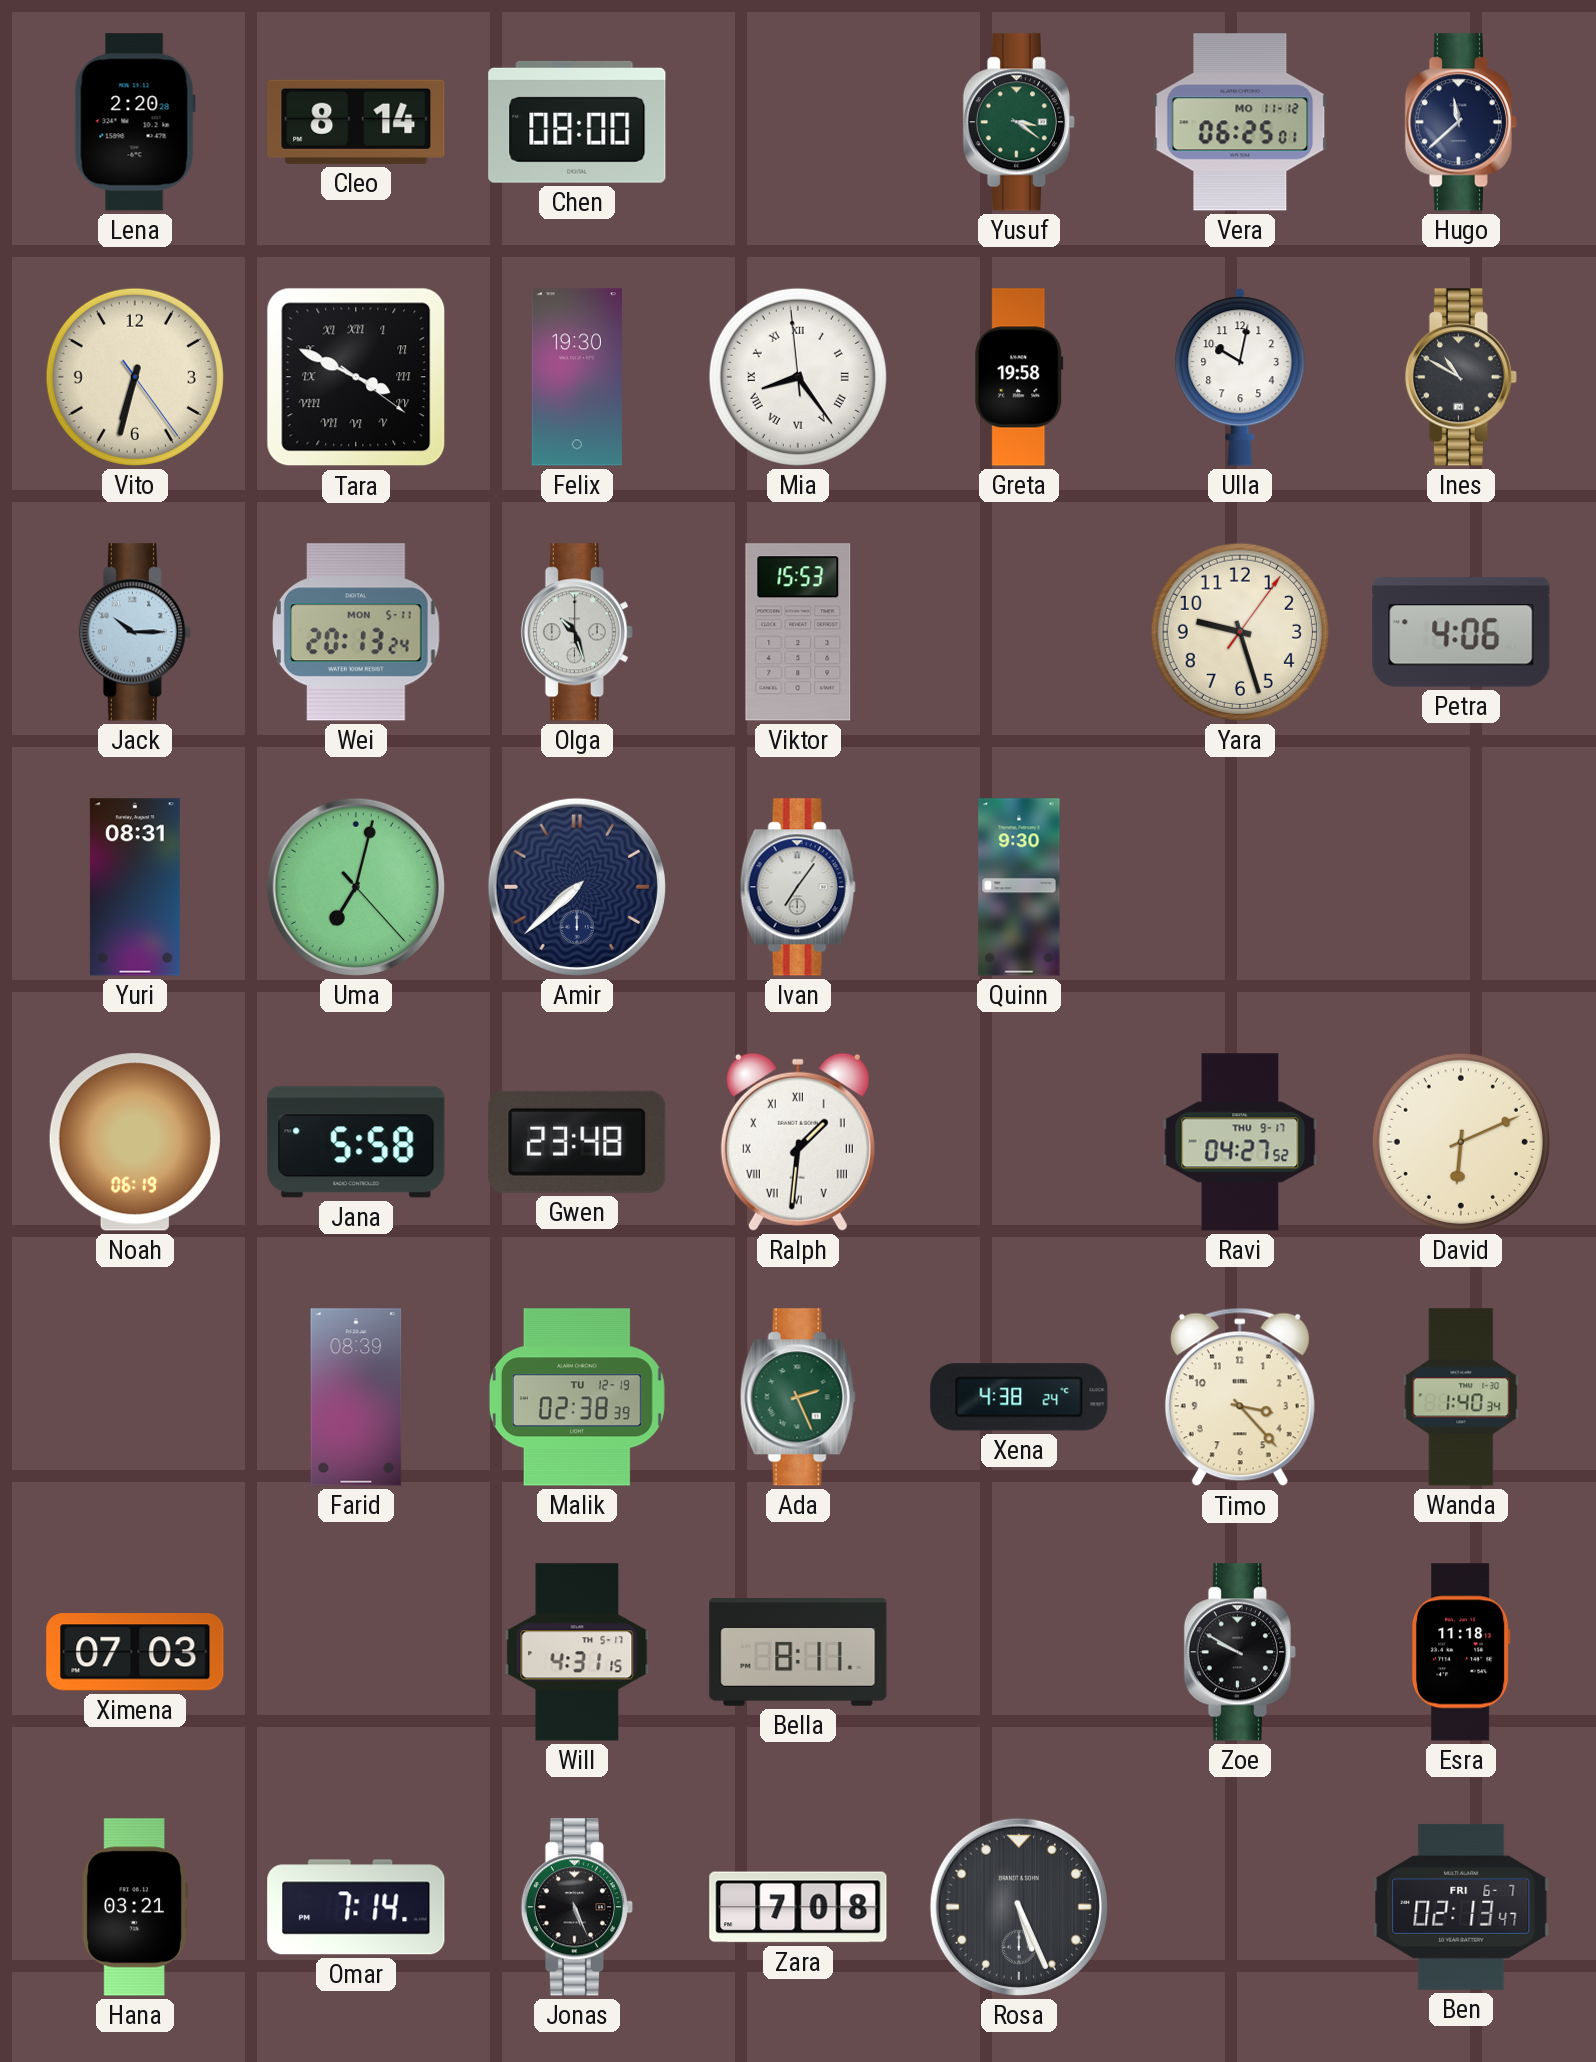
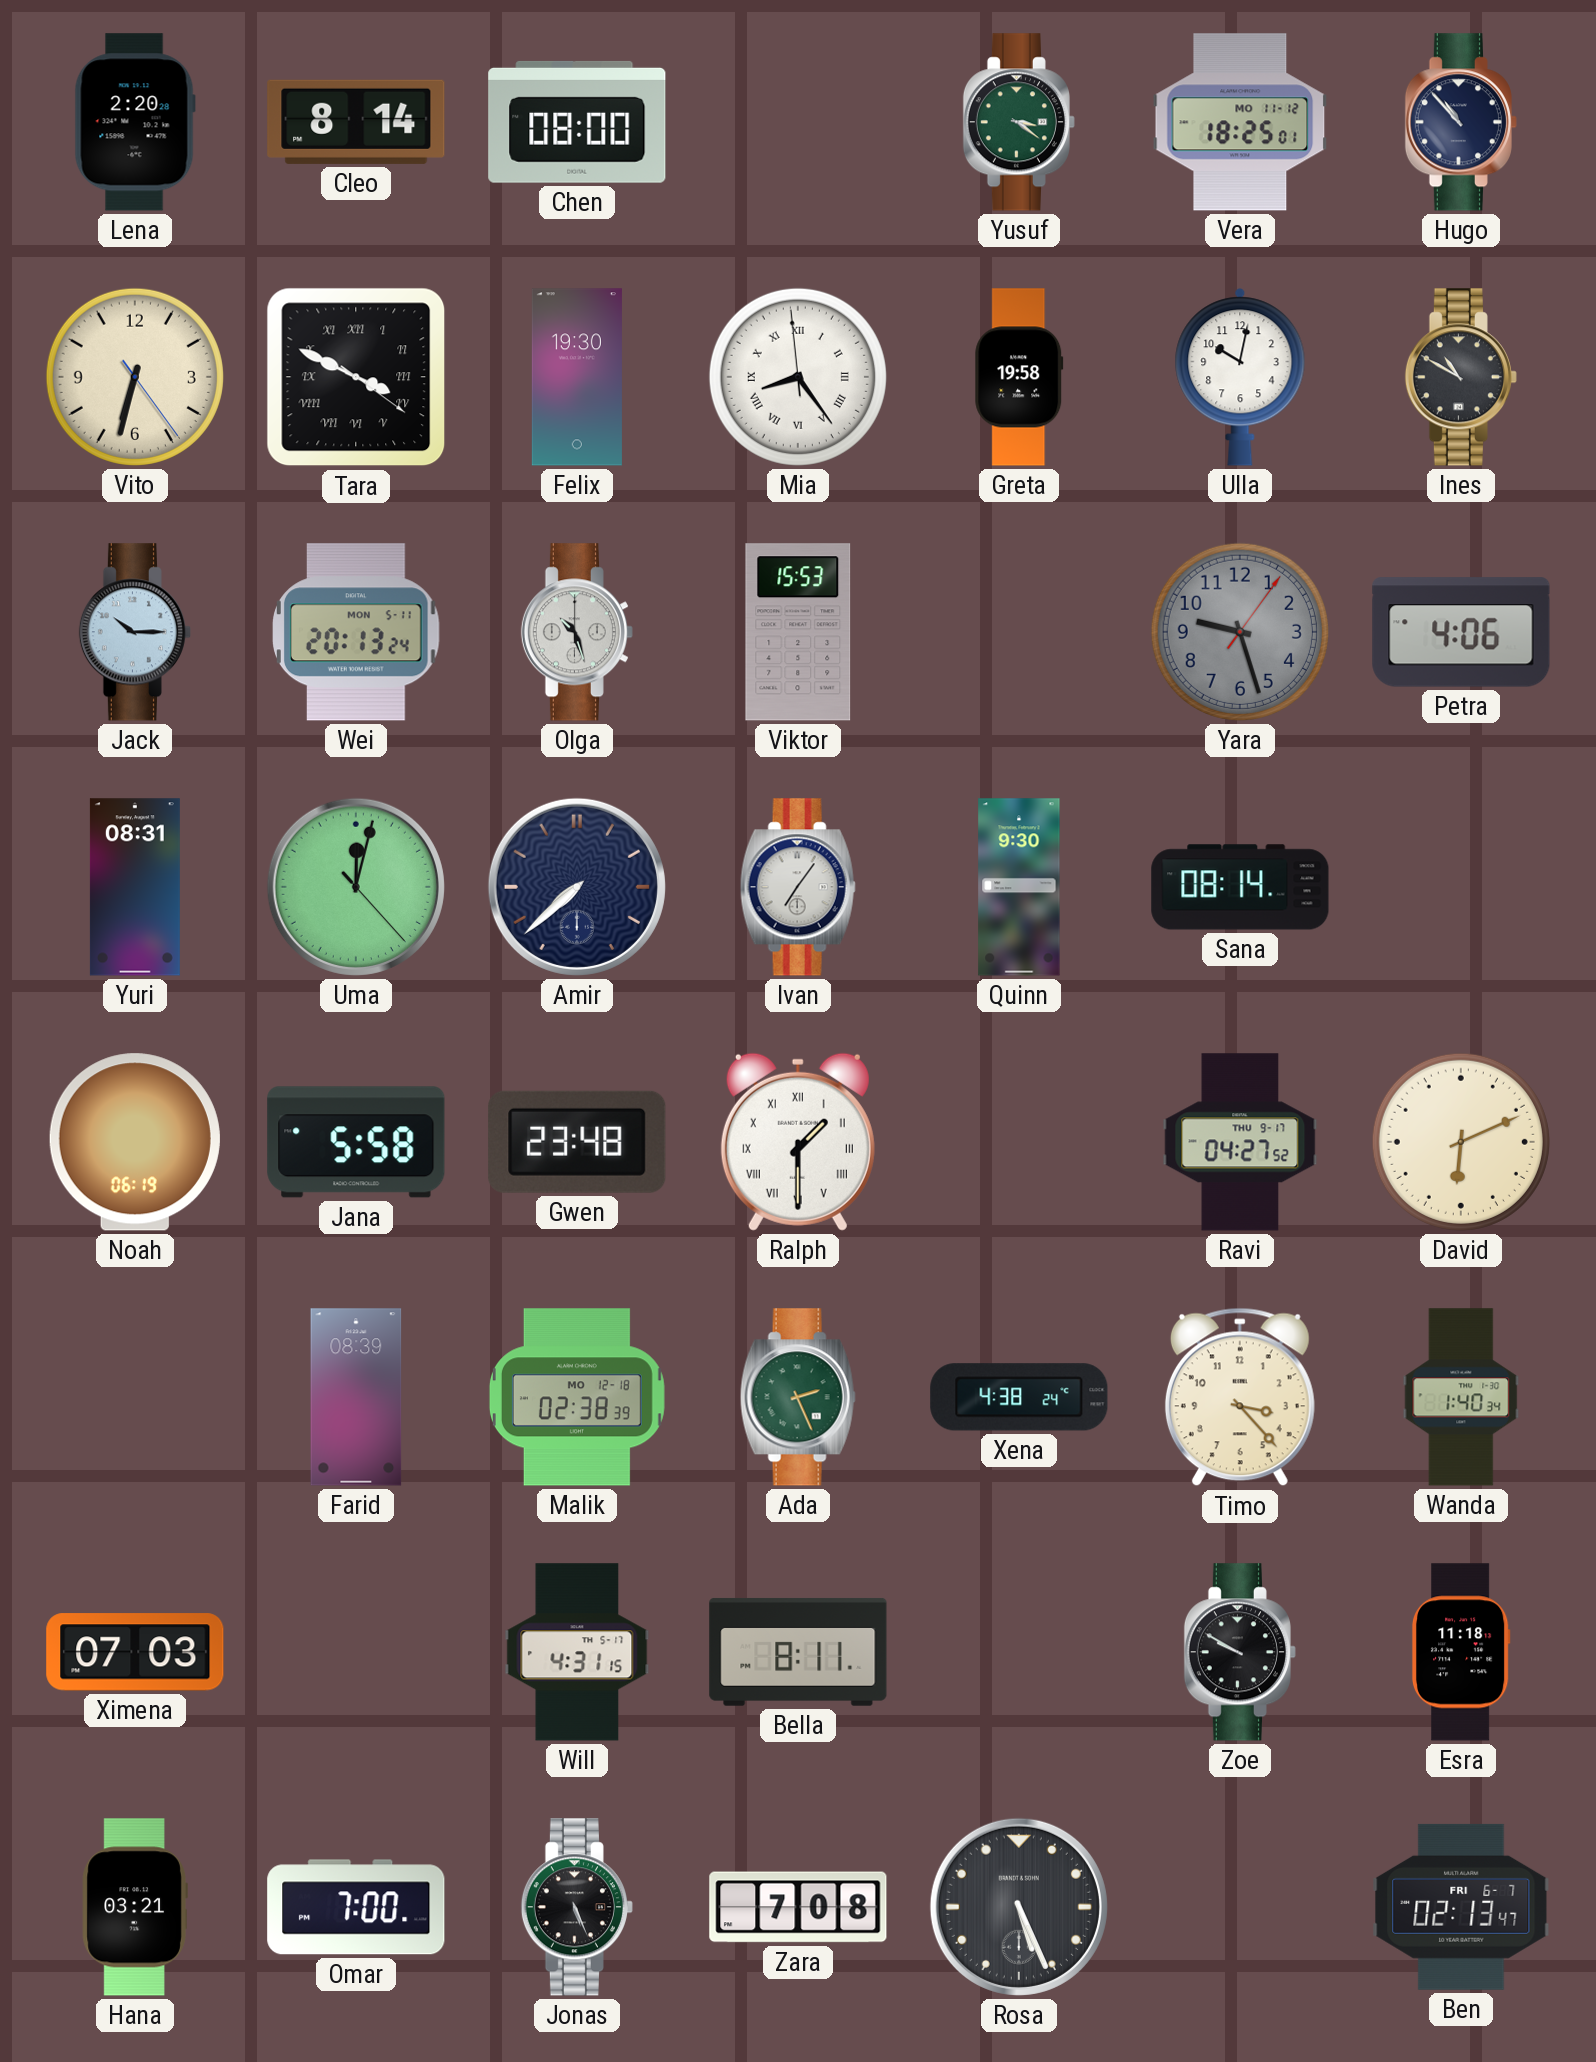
Vera: 06:25 -> 18:25
Hugo: 11:38 -> 10:53
Yara dial: cream -> grey
Uma: 7:02 -> 12:02
Sana: none -> 08:14
Ralph: 1:31 -> 1:30
Malik date: TU 12-19 -> MO 12-18
Omar: 7:14 -> 7:00
